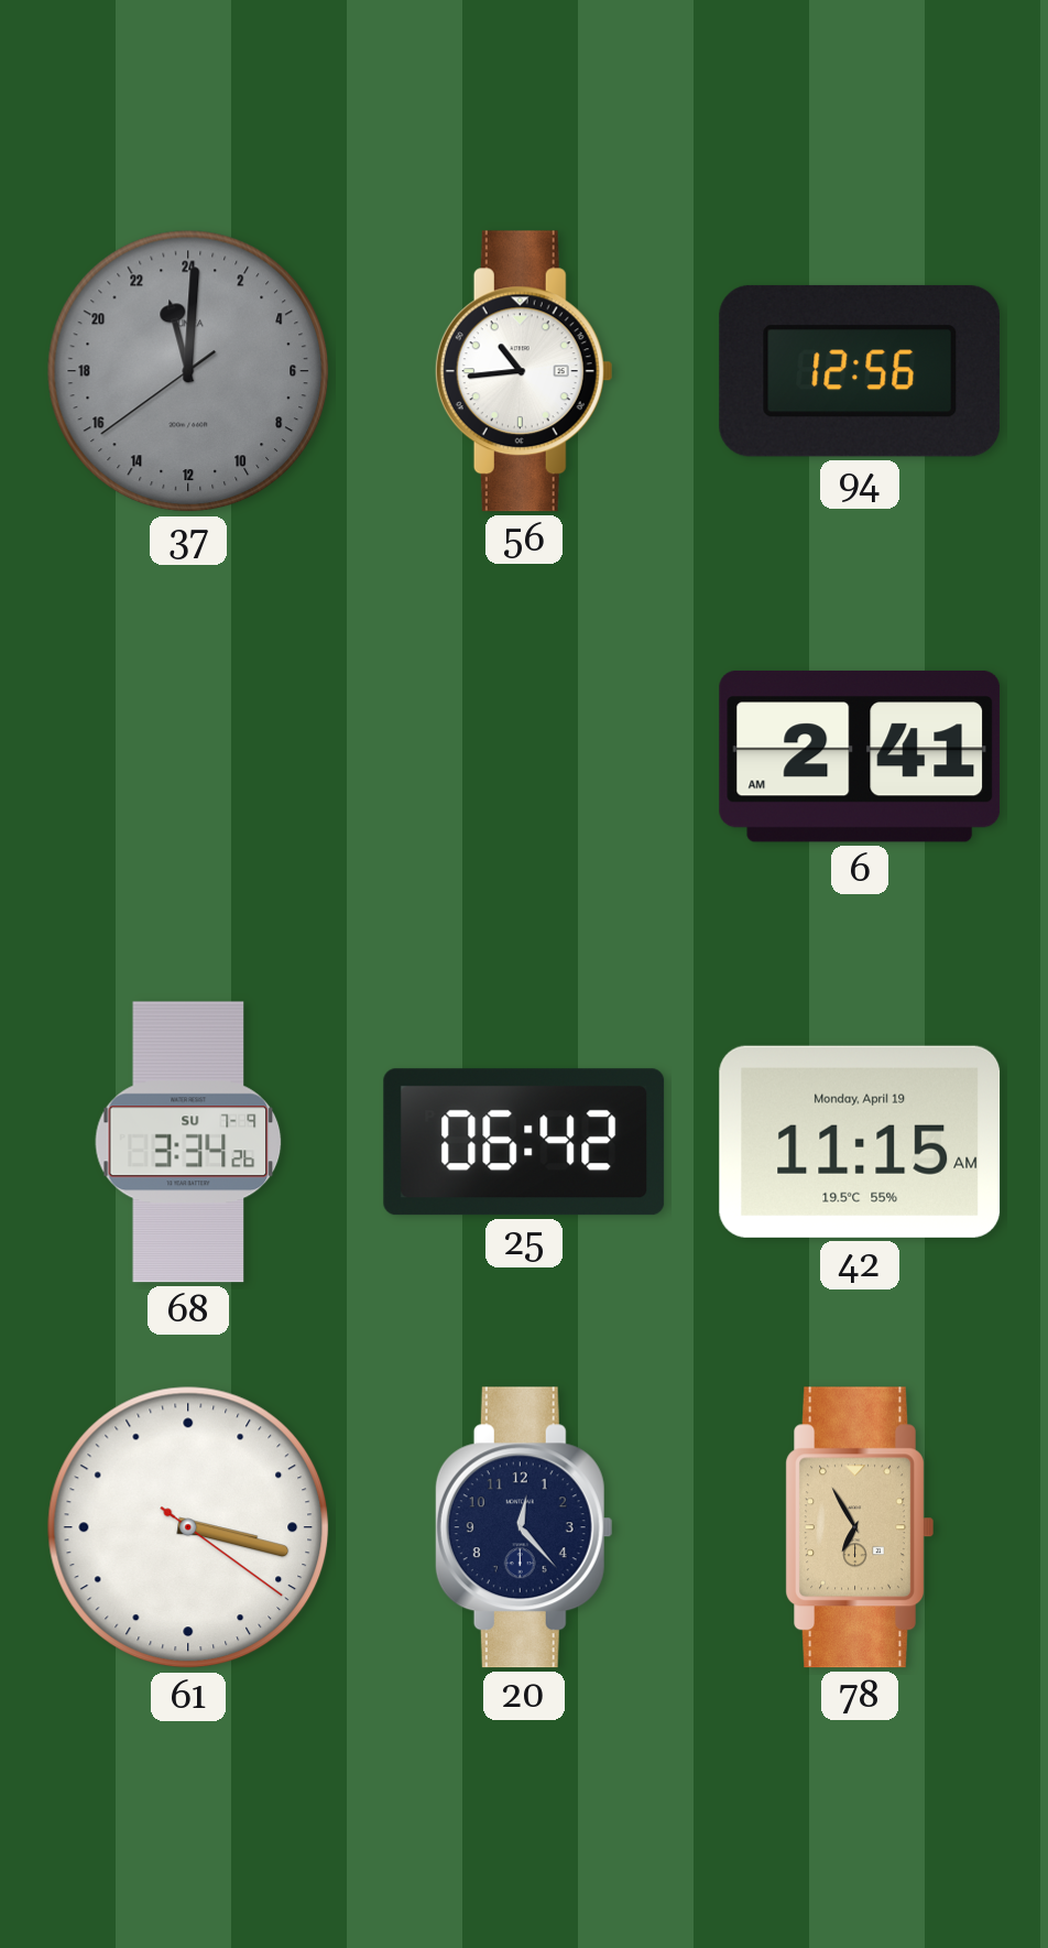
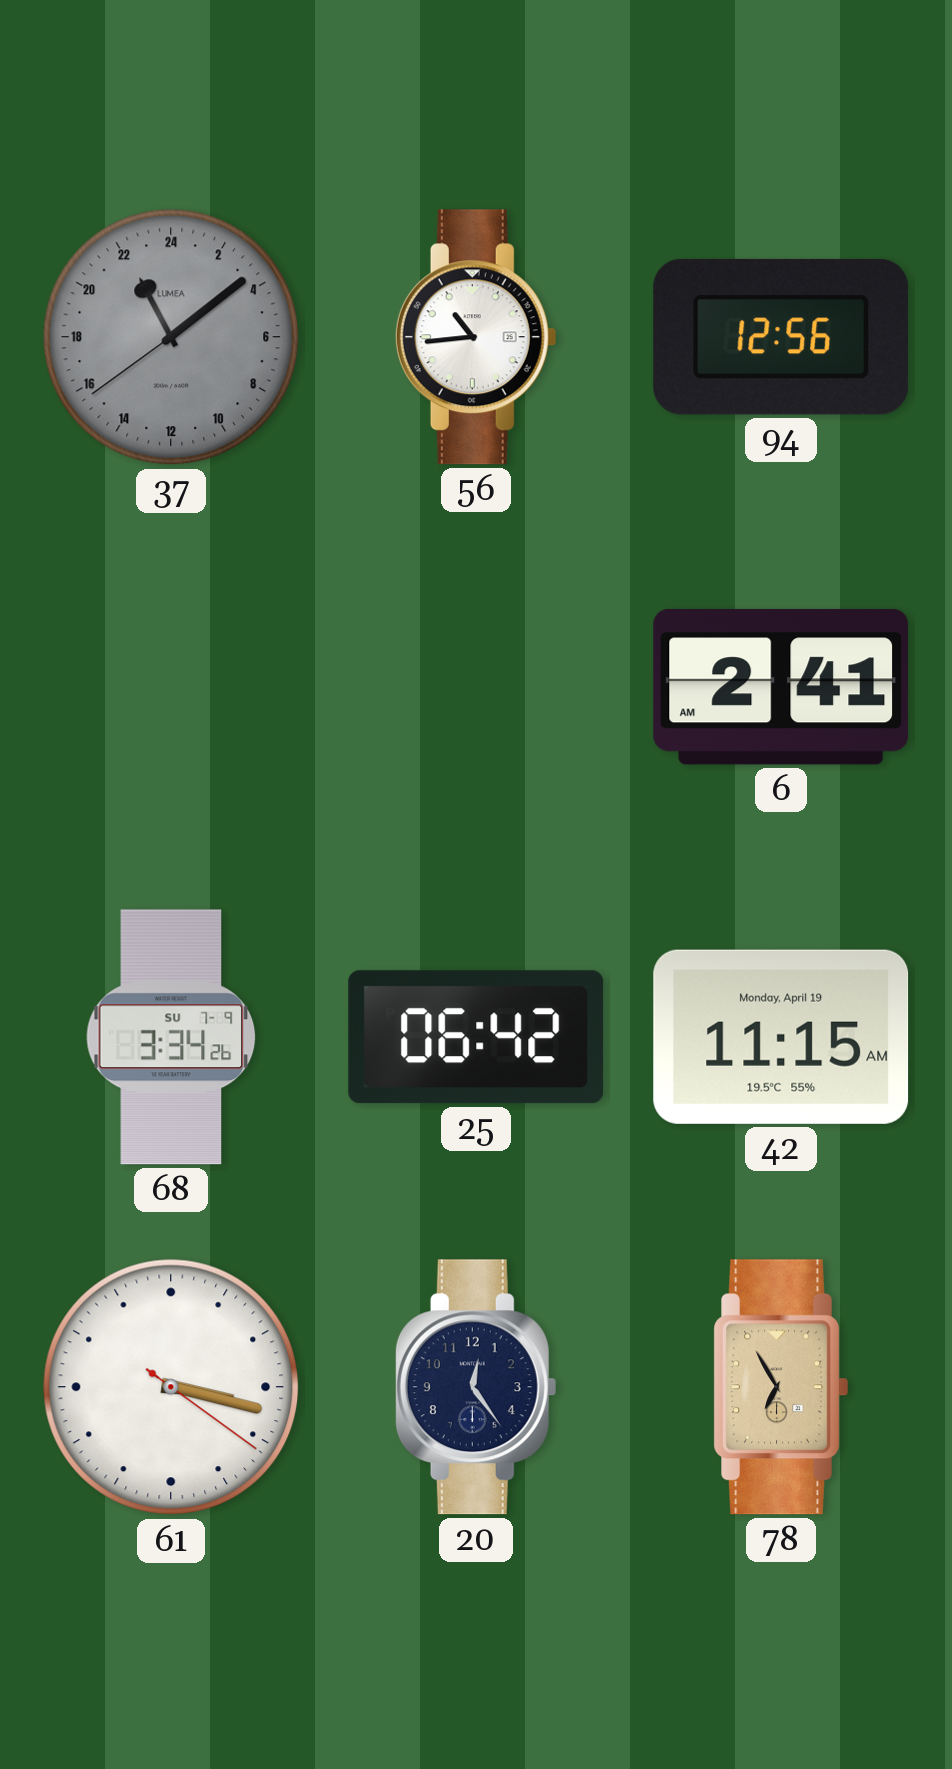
37: 23:00 -> 22:08
20: 12:23 -> 12:24
